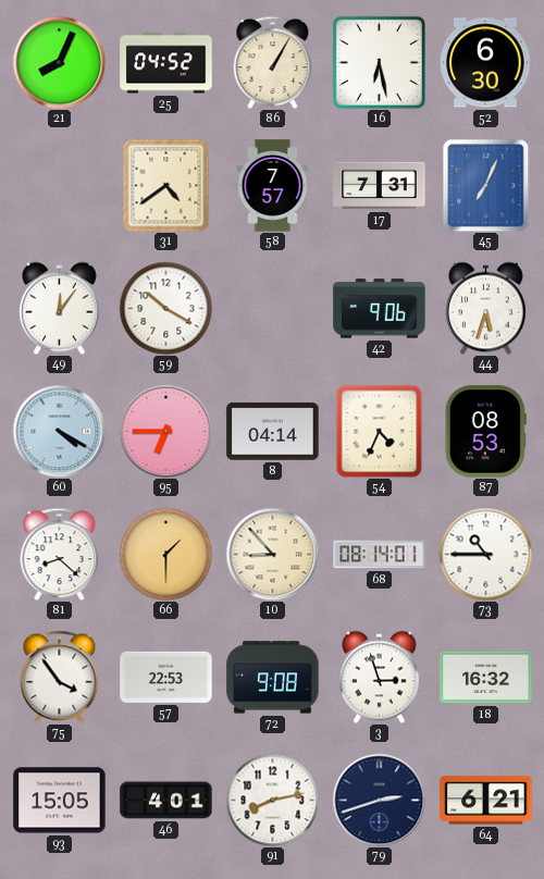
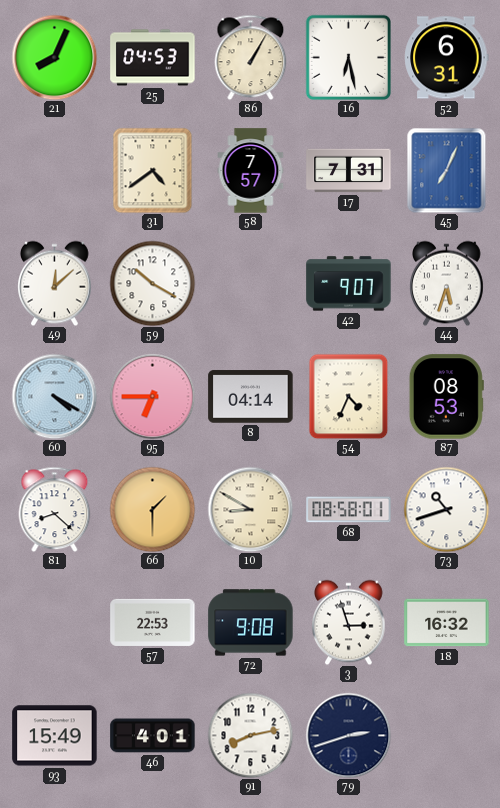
25: 04:52 -> 04:53
52: 6:30 -> 6:31
49: 12:06 -> 12:08
42: 9:06 -> 9:07
10: 8:53 -> 8:50
68: 08:14 -> 08:58
73: 10:45 -> 10:42
75: 3:54 -> none
93: 15:05 -> 15:49
64: 6:21 -> none
